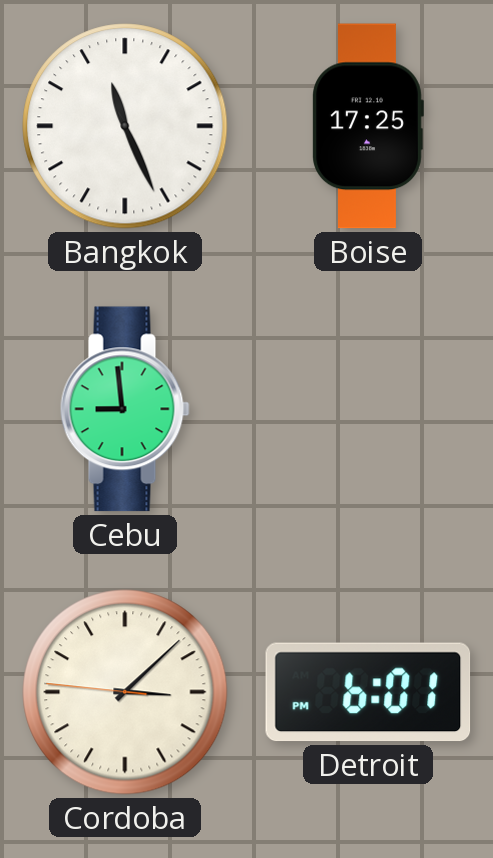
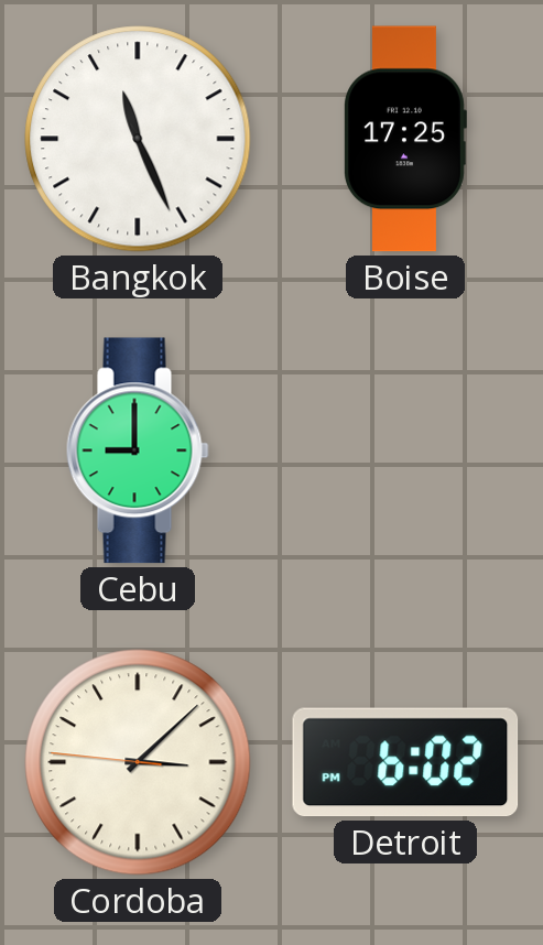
Cebu: 8:59 -> 9:00
Detroit: 6:01 -> 6:02
